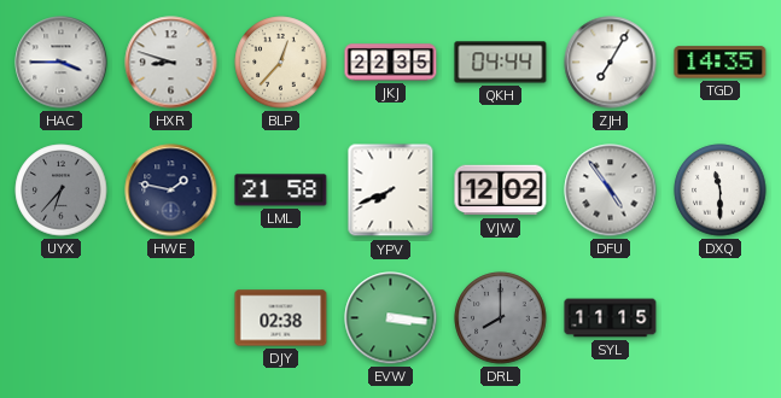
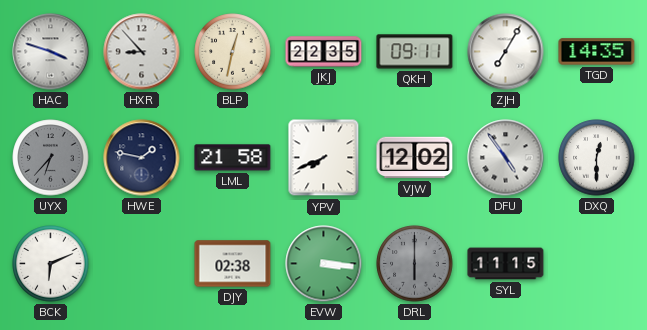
HAC: 3:45 -> 3:48
HXR: 8:48 -> 8:53
BLP: 12:37 -> 12:32
QKH: 04:44 -> 09:11
DXQ: 11:30 -> 12:30
BCK: none -> 6:11
DRL: 8:00 -> 6:00
